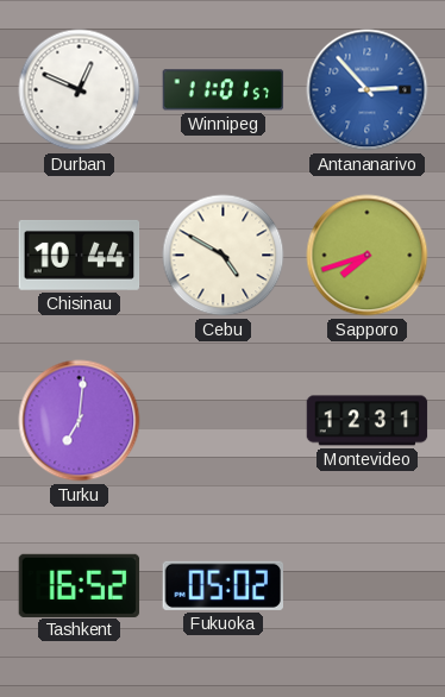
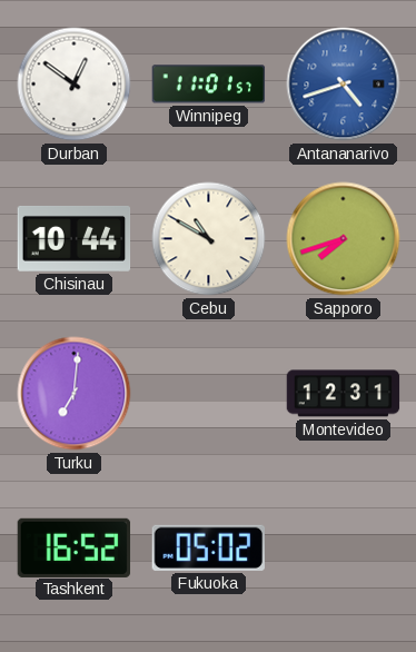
Durban: 12:49 -> 12:51
Antananarivo: 2:53 -> 4:42
Cebu: 4:50 -> 10:50
